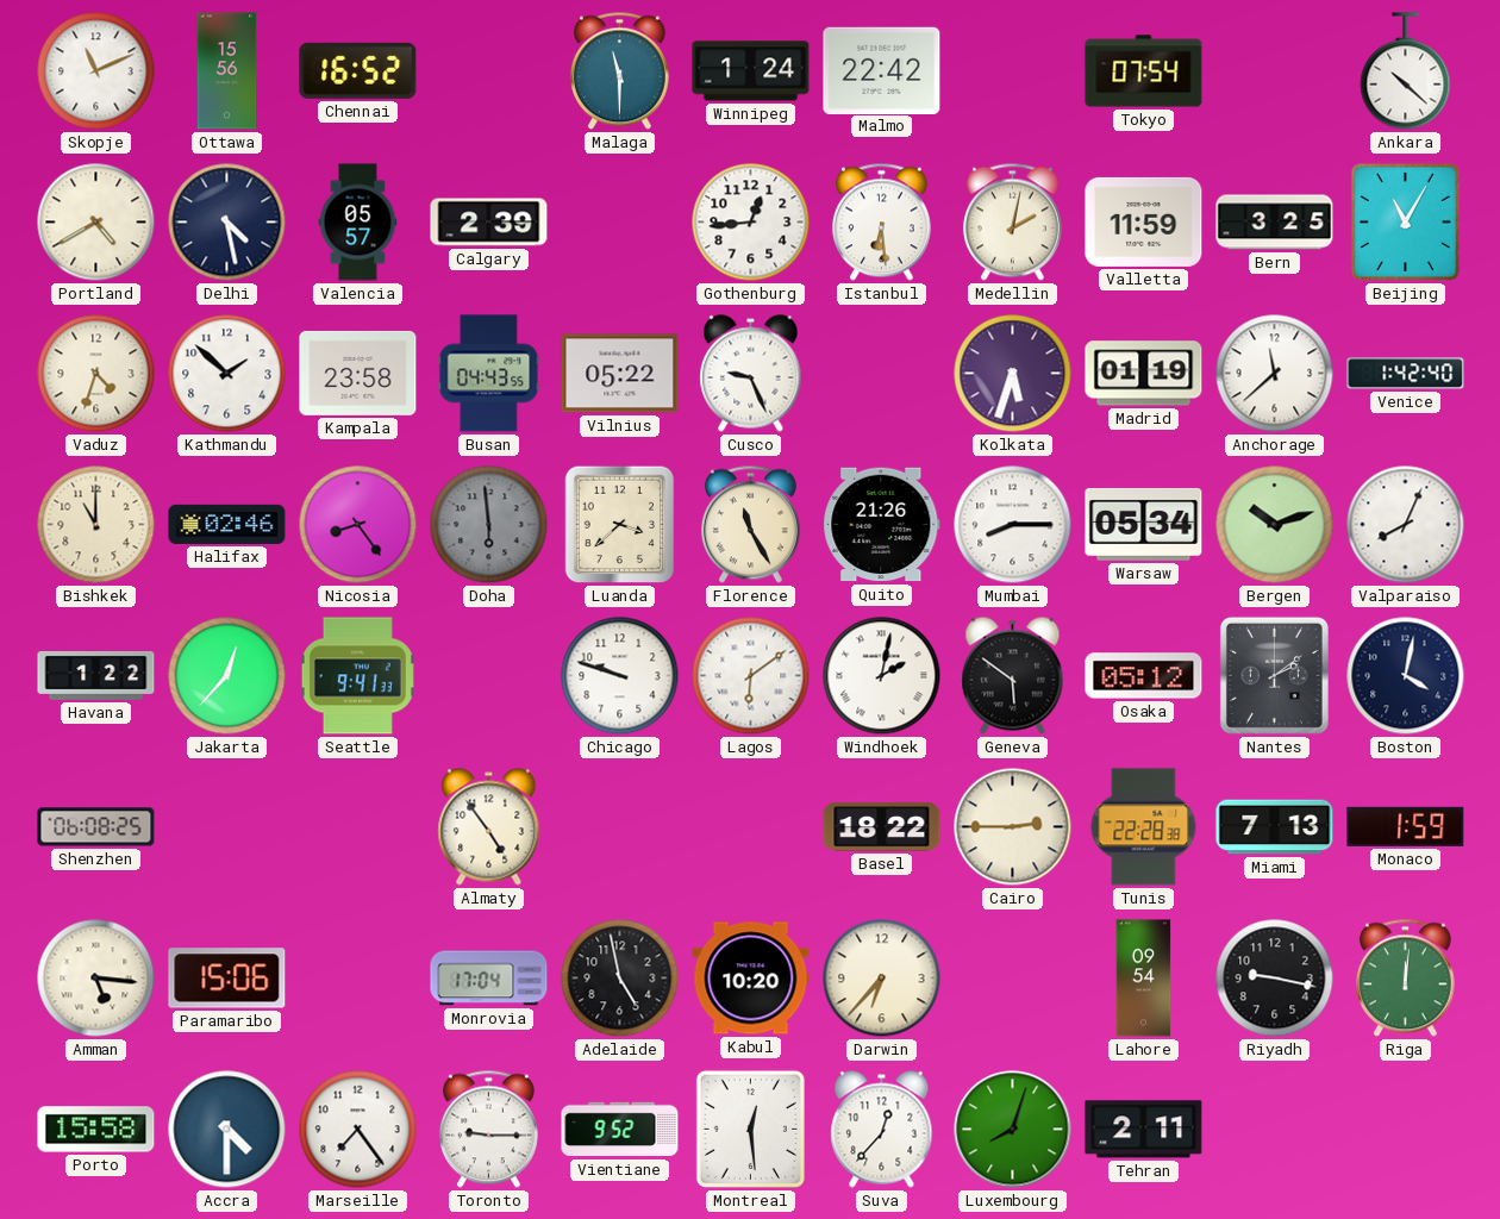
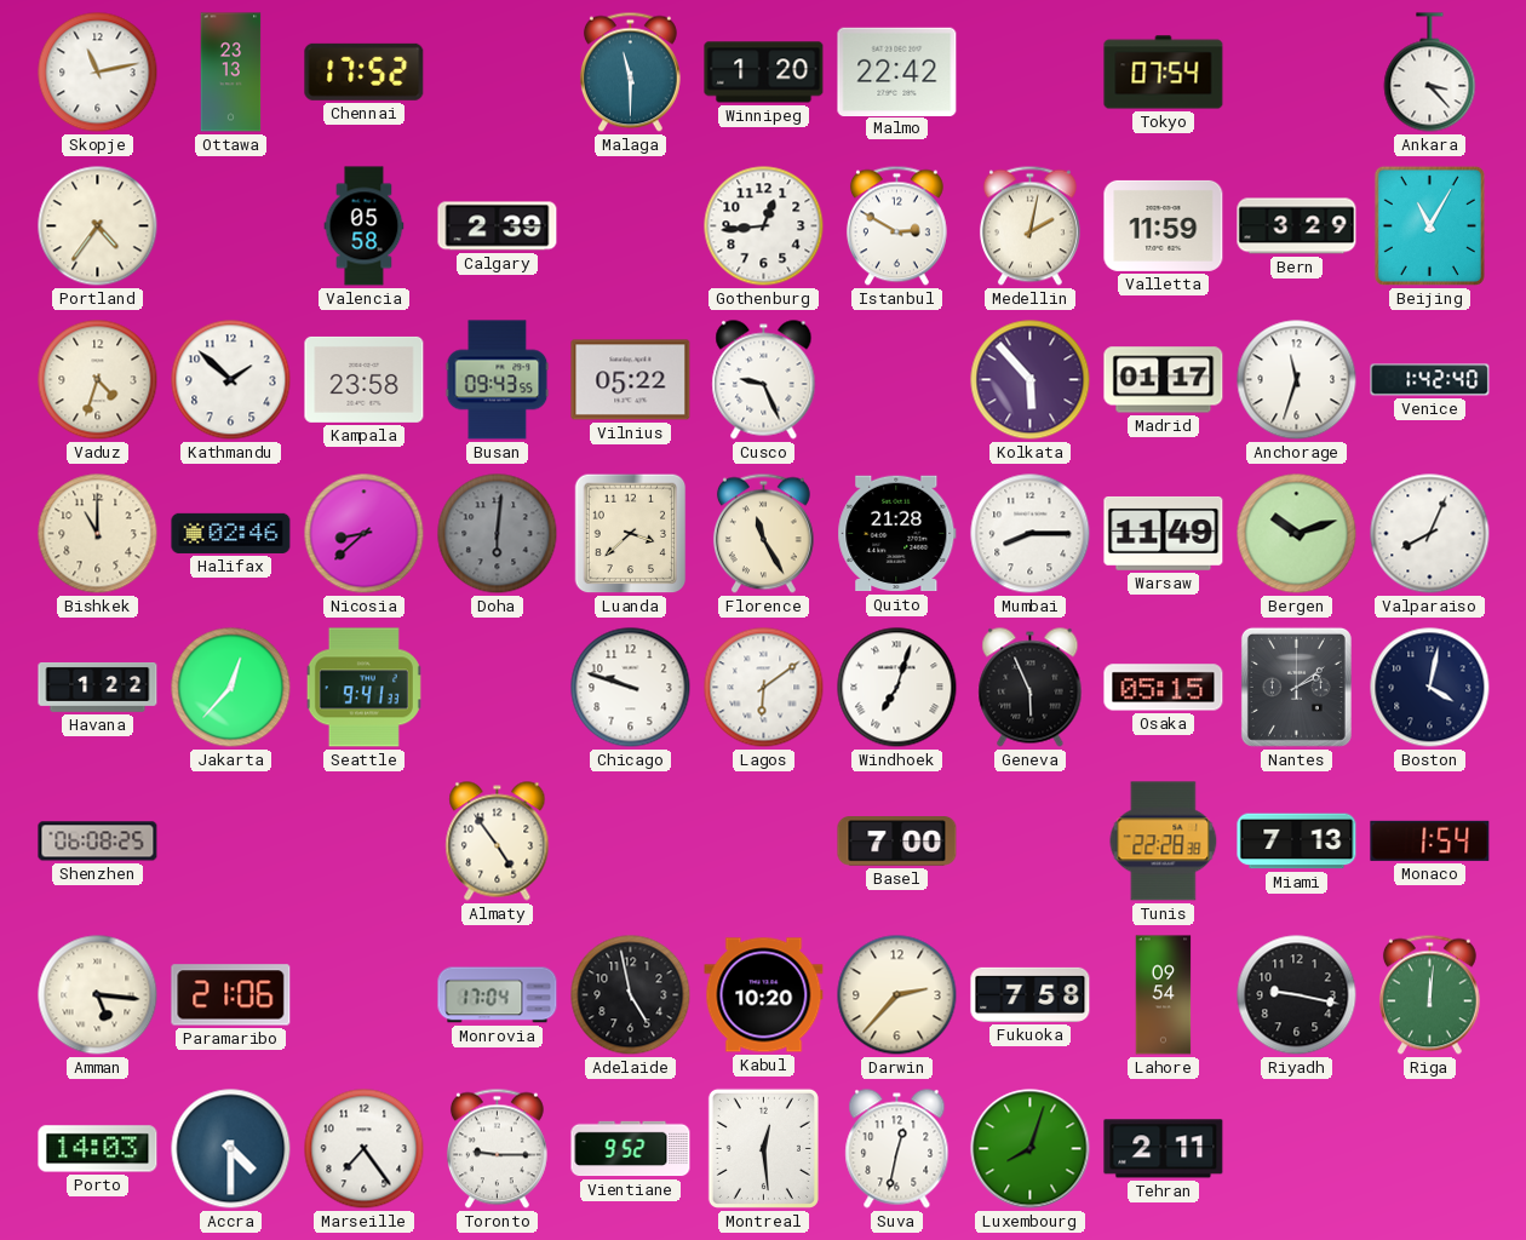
Skopje: 11:11 -> 11:13
Ottawa: 15:56 -> 23:13
Chennai: 16:52 -> 17:52
Winnipeg: 1:24 -> 1:20
Ankara: 10:22 -> 3:23
Portland: 4:40 -> 4:36
Delhi: 4:28 -> none
Valencia: 05:57 -> 05:58
Istanbul: 6:29 -> 2:50
Bern: 3:25 -> 3:29
Busan: 04:43 -> 09:43
Kolkata: 5:33 -> 5:53
Madrid: 01:19 -> 01:17
Anchorage: 11:38 -> 11:33
Nicosia: 8:24 -> 8:38
Doha: 5:59 -> 6:01
Quito: 21:26 -> 21:28
Warsaw: 05:34 -> 11:49
Windhoek: 2:02 -> 7:03
Geneva: 5:51 -> 5:56
Osaka: 05:12 -> 05:15
Basel: 18:22 -> 7:00
Cairo: 2:45 -> none
Monaco: 1:59 -> 1:54
Paramaribo: 15:06 -> 21:06
Darwin: 6:37 -> 2:37
Fukuoka: none -> 7:58
Porto: 15:58 -> 14:03
Suva: 12:37 -> 12:32
